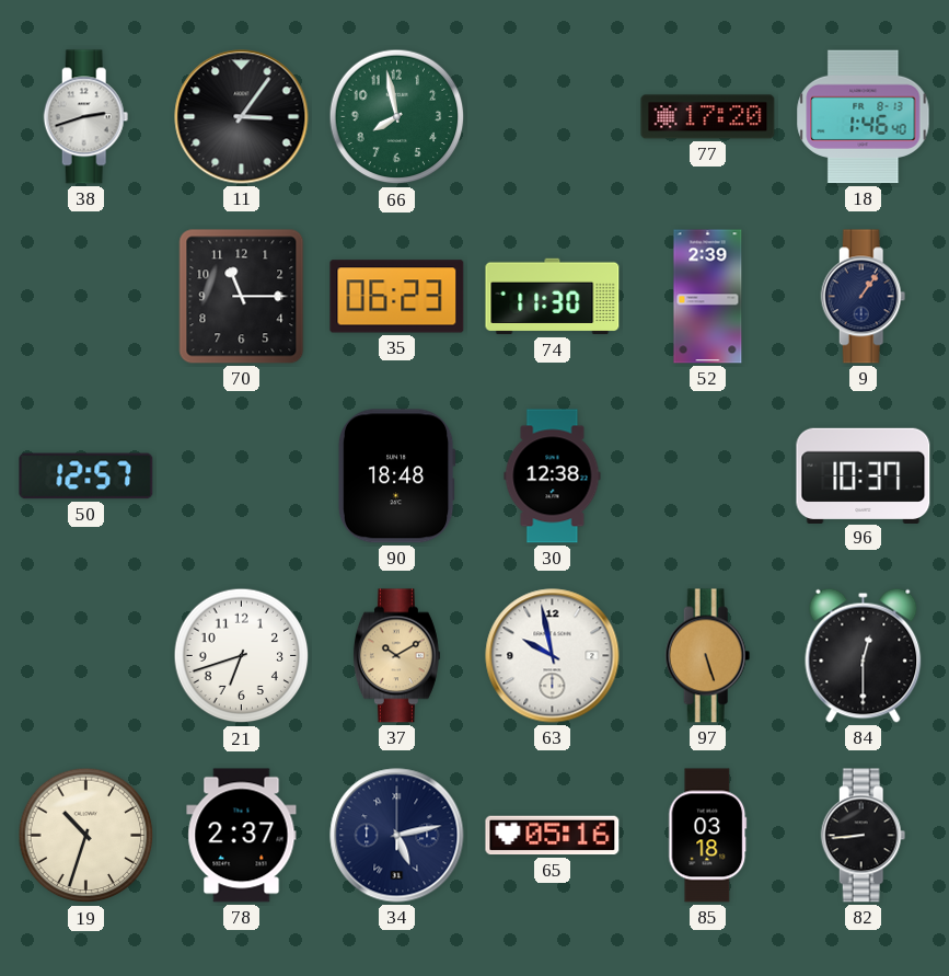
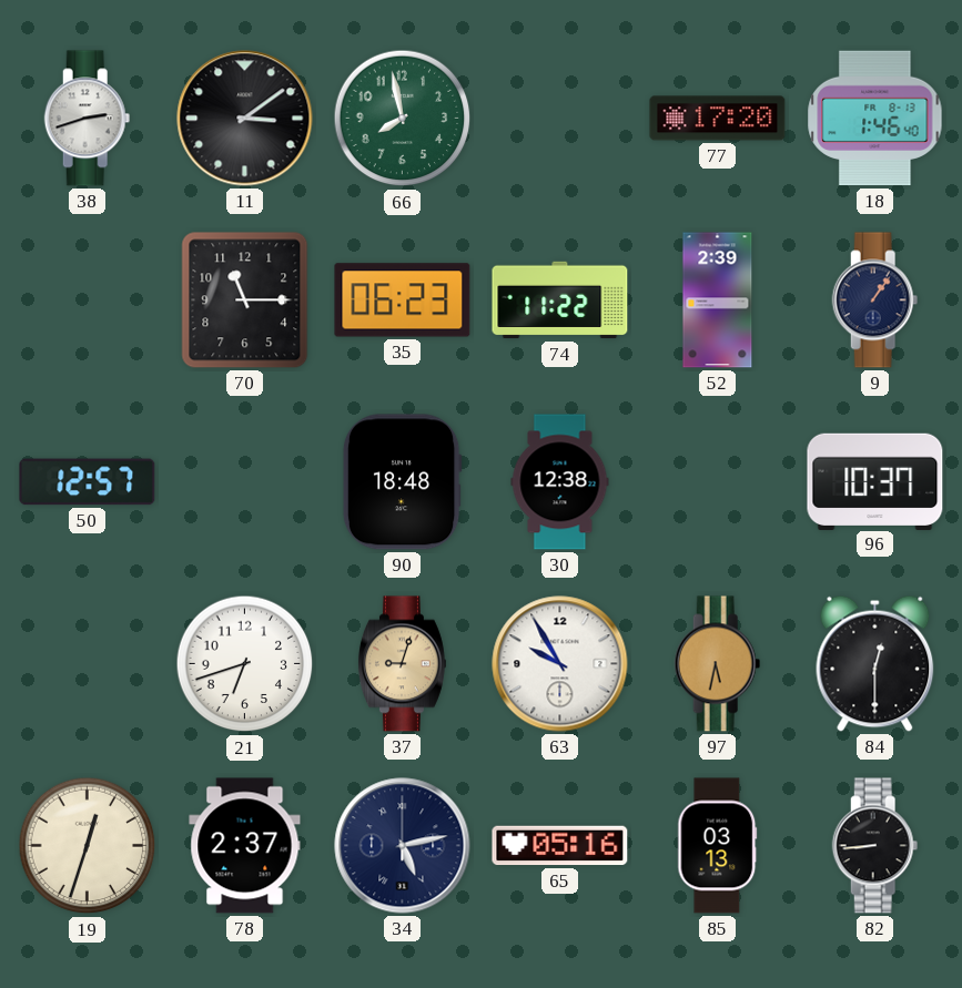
11: 3:06 -> 3:09
74: 11:30 -> 11:22
37: 10:10 -> 9:03
63: 9:58 -> 9:55
97: 5:27 -> 5:32
19: 10:33 -> 12:33
85: 03:18 -> 03:13
